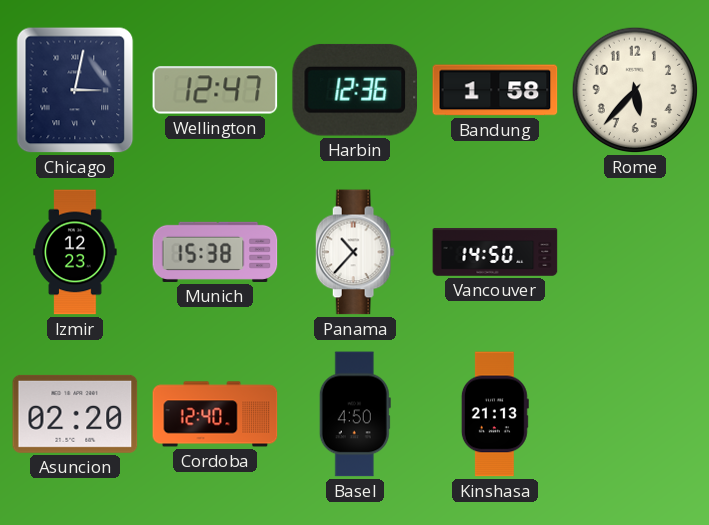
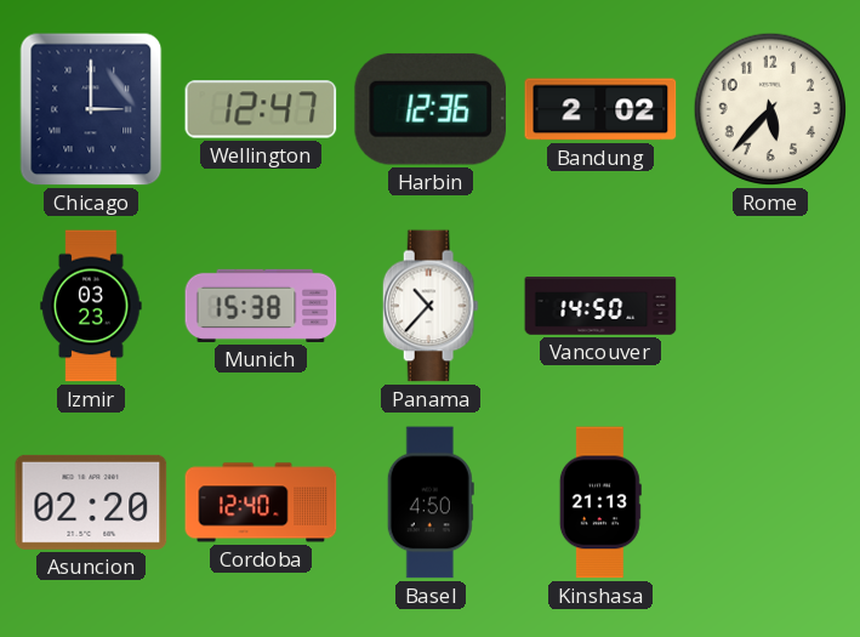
Chicago: 3:02 -> 3:00
Bandung: 1:58 -> 2:02
Izmir: 12:23 -> 03:23
